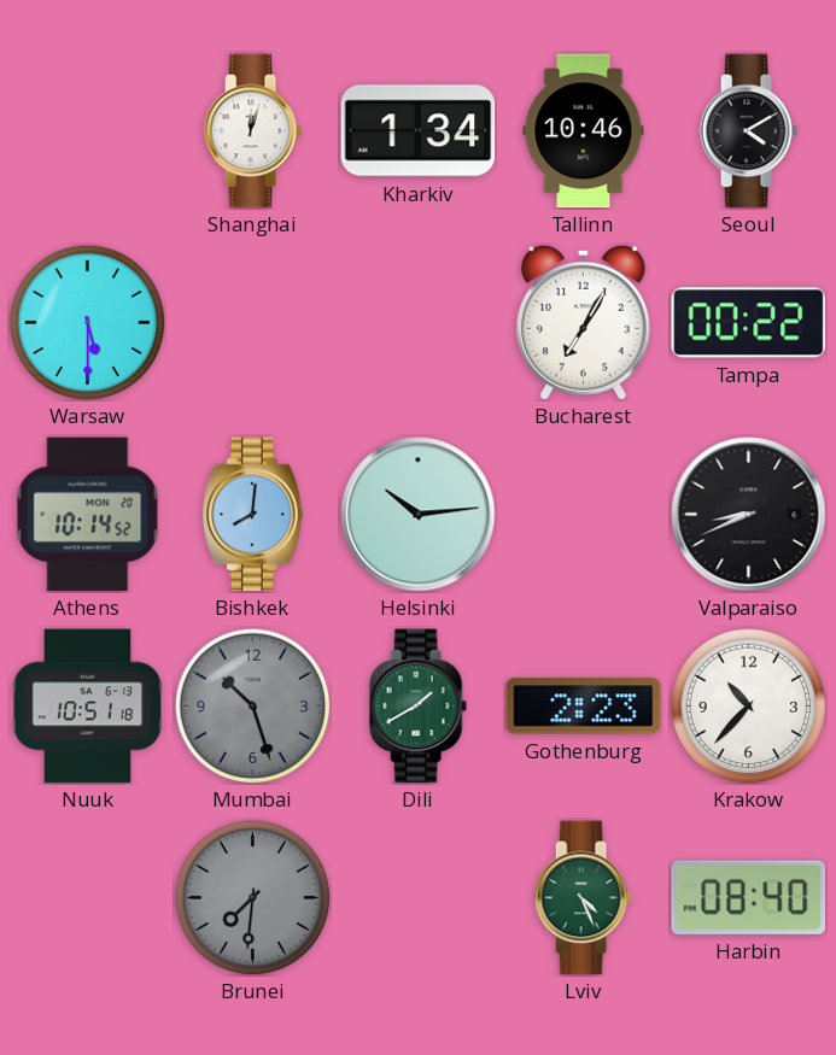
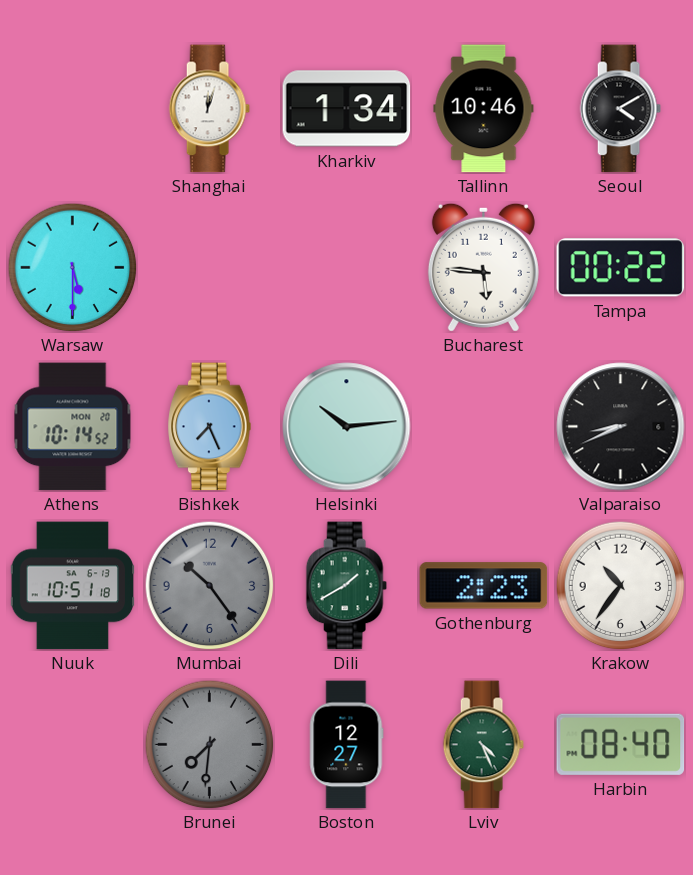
Bucharest: 7:05 -> 5:46
Bishkek: 8:01 -> 7:26
Mumbai: 10:27 -> 10:24
Krakow: 10:37 -> 10:36
Boston: none -> 12:27
